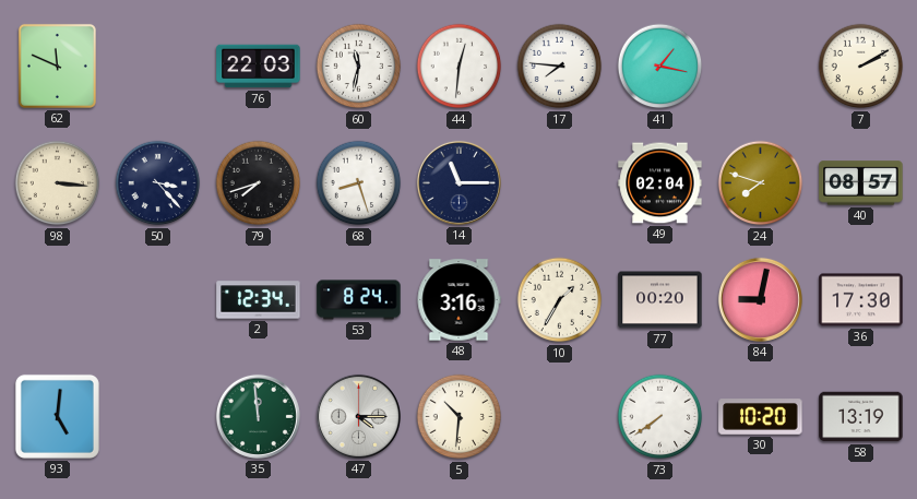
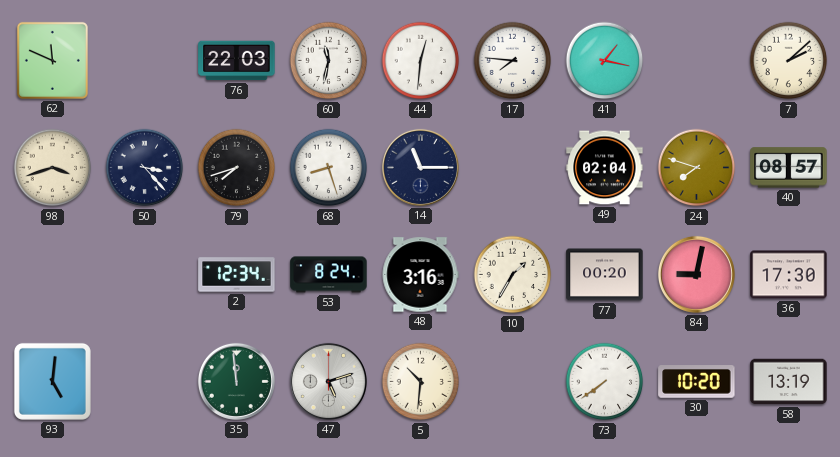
7: 2:10 -> 2:08
98: 3:16 -> 3:42
47: 4:15 -> 5:12
